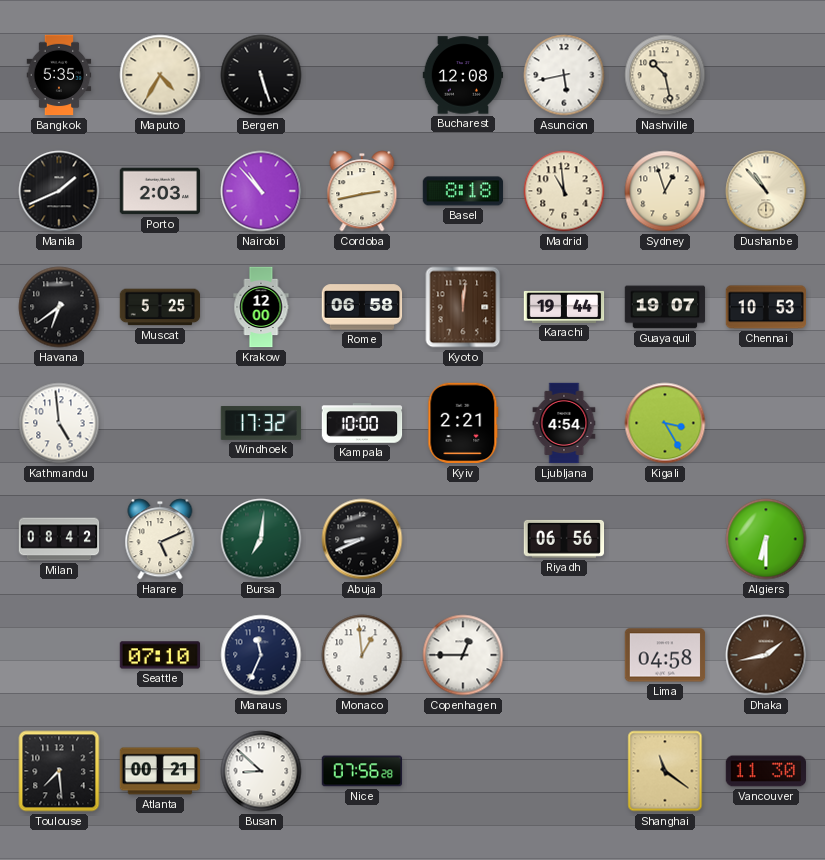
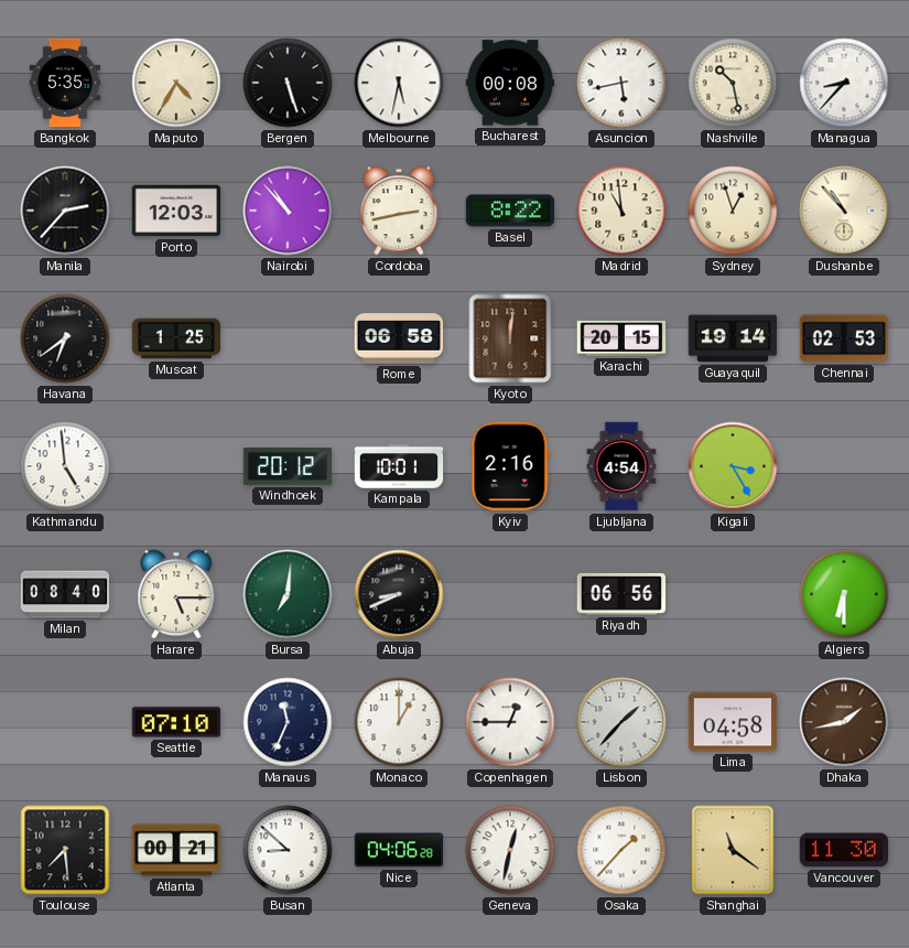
Melbourne: none -> 5:32
Bucharest: 12:08 -> 00:08
Managua: none -> 8:37
Manila: 1:41 -> 2:37
Porto: 2:03 -> 12:03
Basel: 8:18 -> 8:22
Muscat: 5:25 -> 1:25
Krakow: 12:00 -> none
Karachi: 19:44 -> 20:15
Guayaquil: 19:07 -> 19:14
Chennai: 10:53 -> 02:53
Windhoek: 17:32 -> 20:12
Kampala: 10:00 -> 10:01
Kyiv: 2:21 -> 2:16
Milan: 08:42 -> 08:40
Harare: 5:11 -> 5:15
Monaco: 12:59 -> 1:00
Lisbon: none -> 1:37
Nice: 07:56 -> 04:06
Geneva: none -> 12:32
Osaka: none -> 1:37
